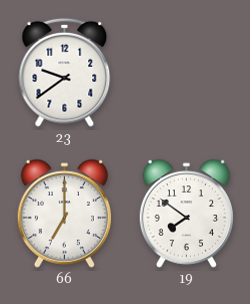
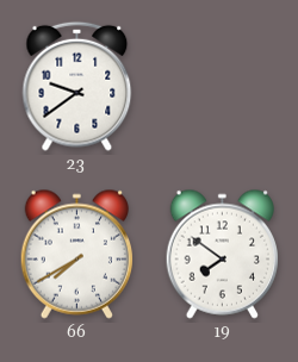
66: 7:00 -> 7:40
